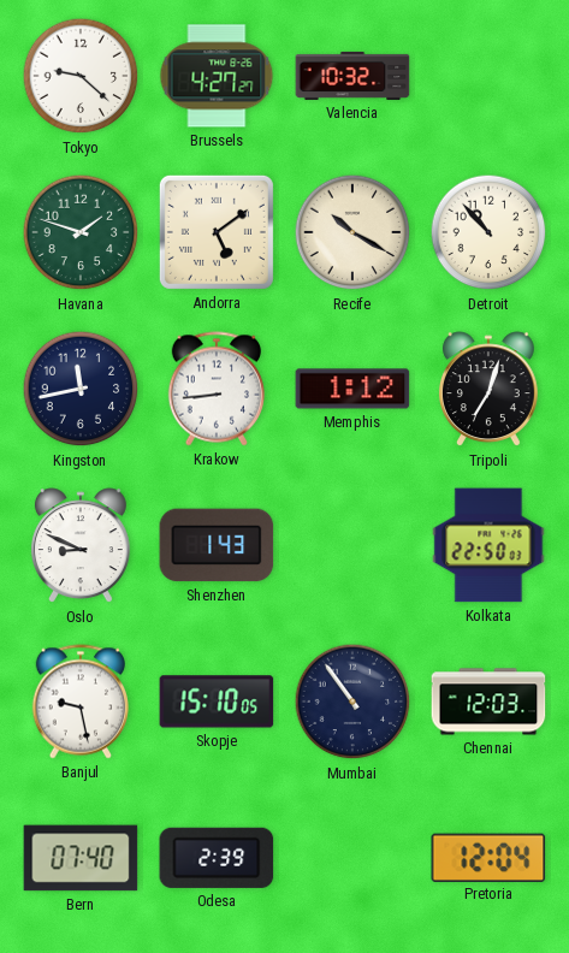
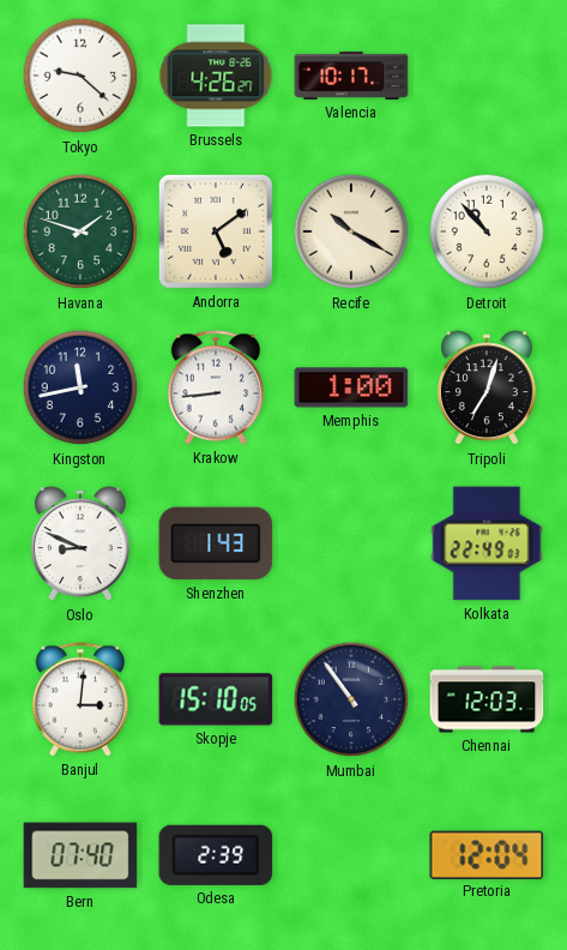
Brussels: 4:27 -> 4:26
Valencia: 10:32 -> 10:17
Memphis: 1:12 -> 1:00
Kolkata: 22:50 -> 22:49
Banjul: 9:28 -> 3:01
